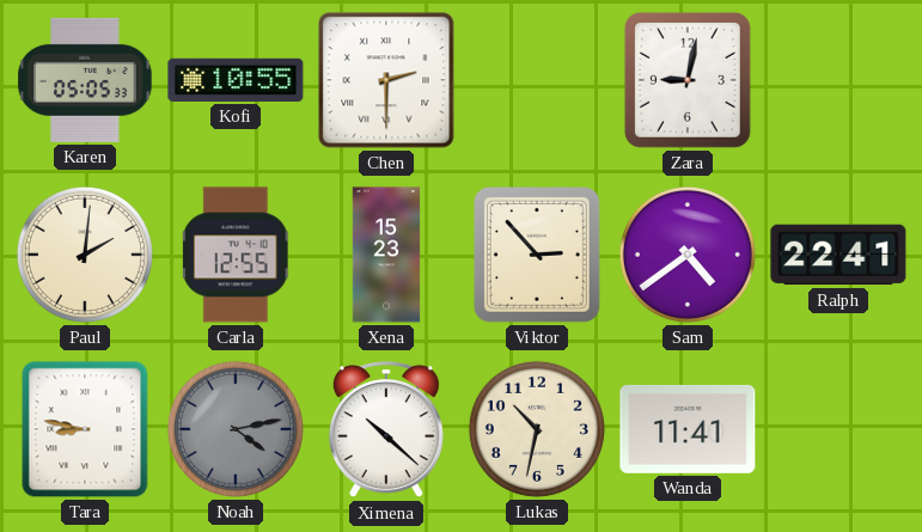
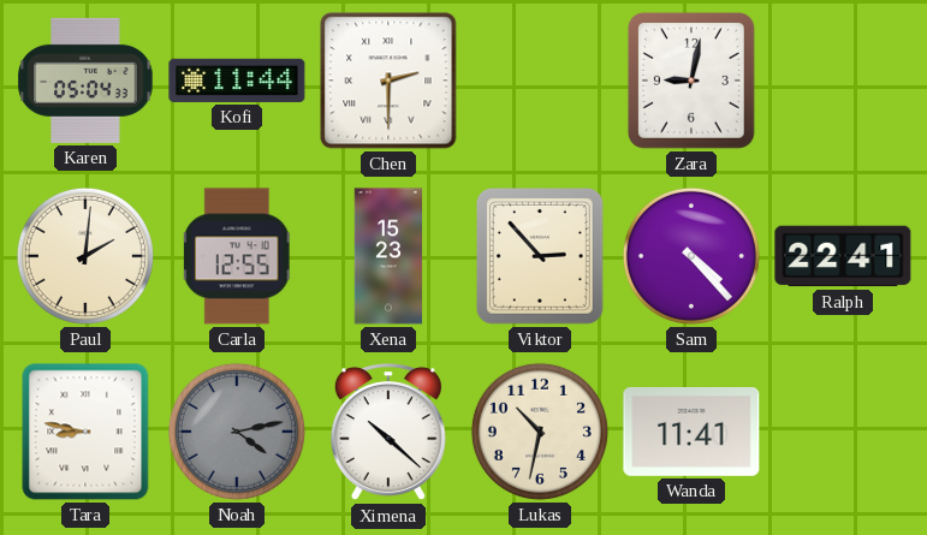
Karen: 05:05 -> 05:04
Kofi: 10:55 -> 11:44
Sam: 4:39 -> 4:23
